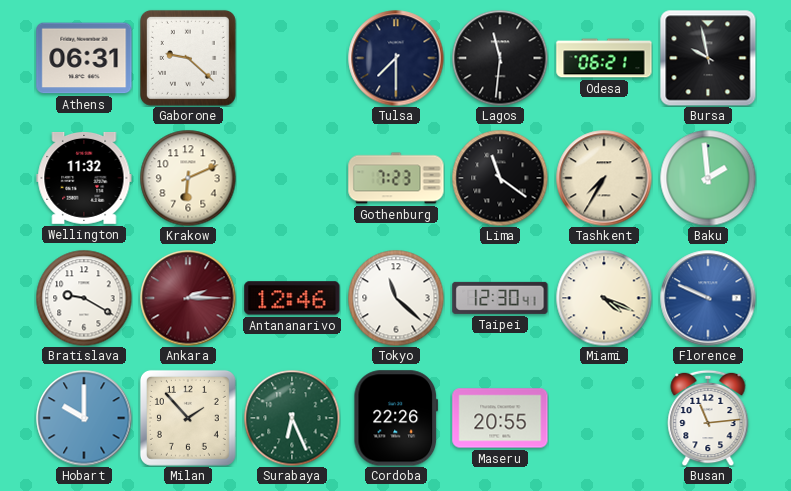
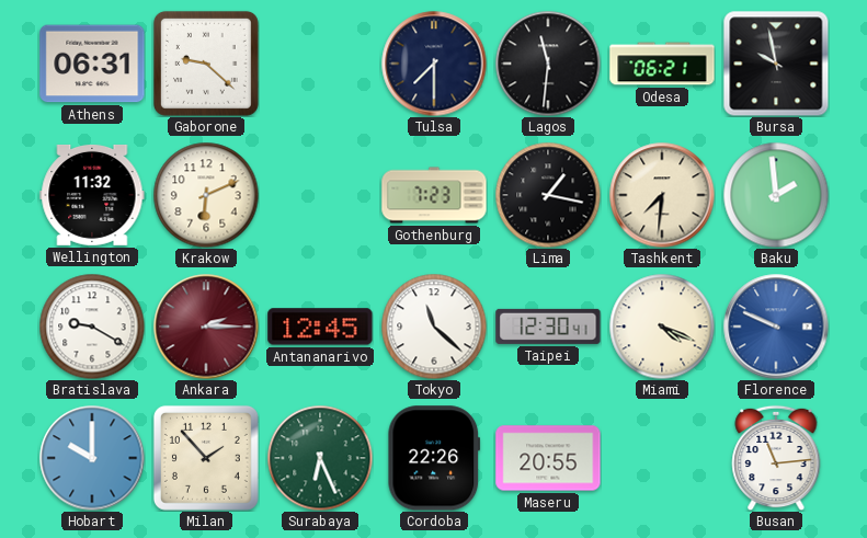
Lima: 11:21 -> 1:17
Tashkent: 7:35 -> 7:31
Antananarivo: 12:46 -> 12:45
